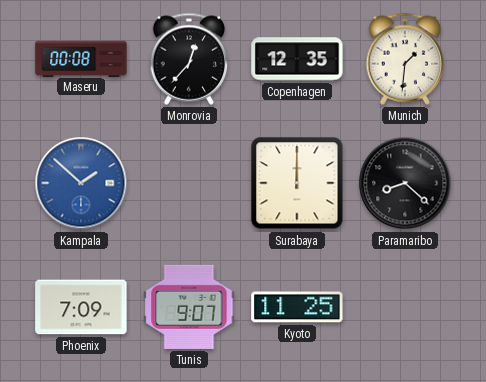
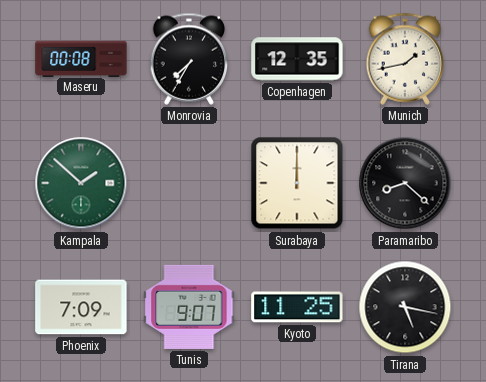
Monrovia: 12:37 -> 7:35
Munich: 1:31 -> 1:43
Kampala dial: blue -> green
Tirana: none -> 5:17
